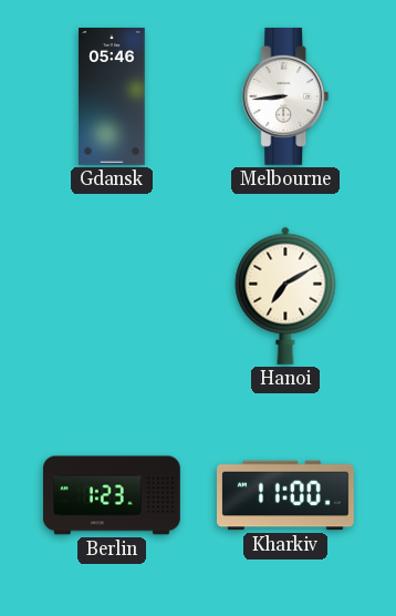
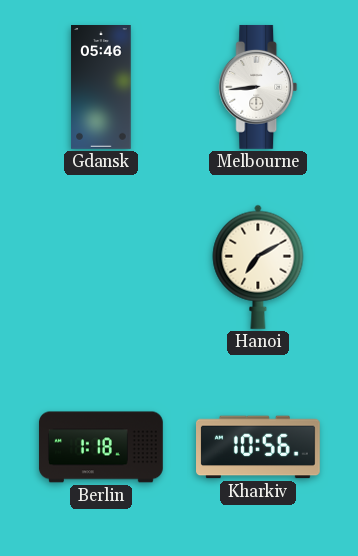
Berlin: 1:23 -> 1:18
Kharkiv: 11:00 -> 10:56
